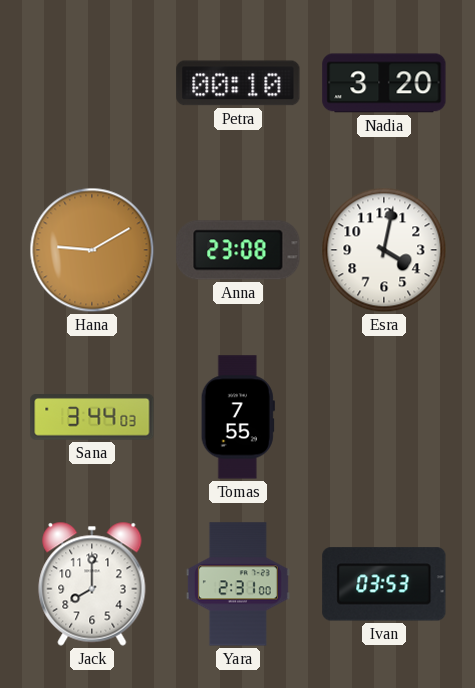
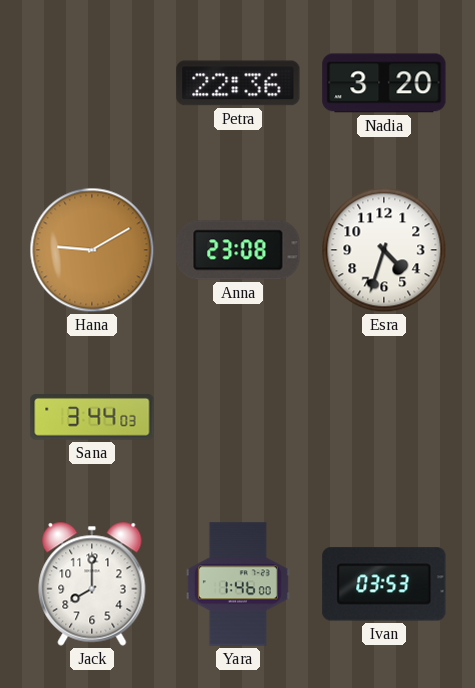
Petra: 00:10 -> 22:36
Esra: 4:02 -> 4:33
Tomas: 7:55 -> none
Yara: 2:31 -> 1:46
